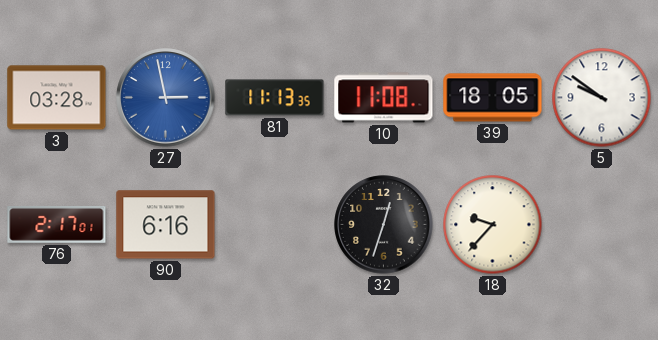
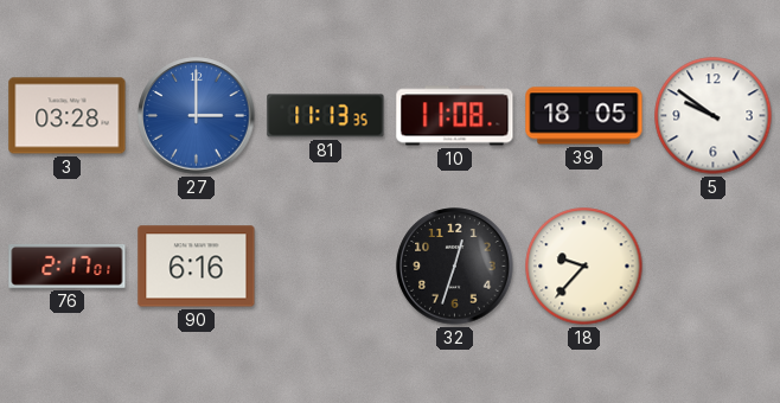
27: 2:58 -> 3:00
